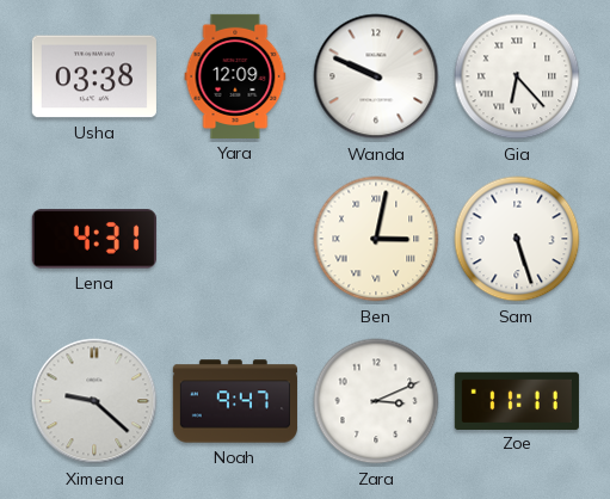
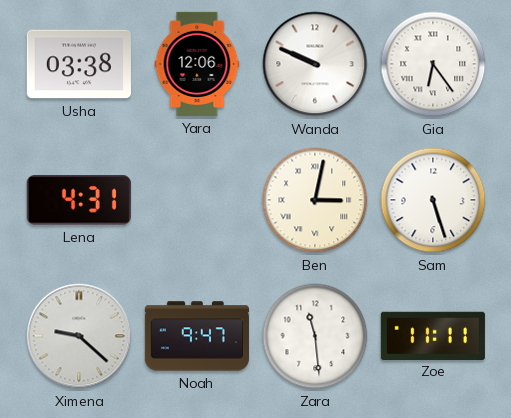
Yara: 12:09 -> 12:06
Gia: 6:23 -> 6:24
Zara: 3:11 -> 11:29
